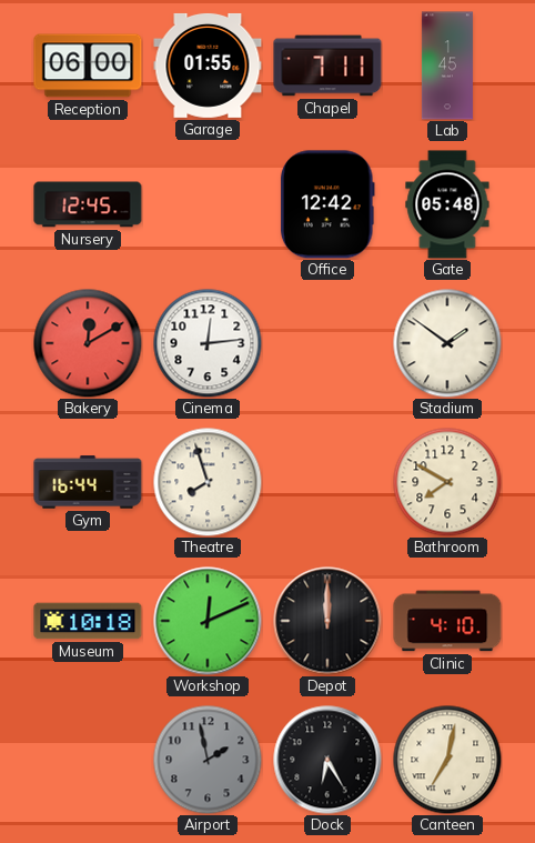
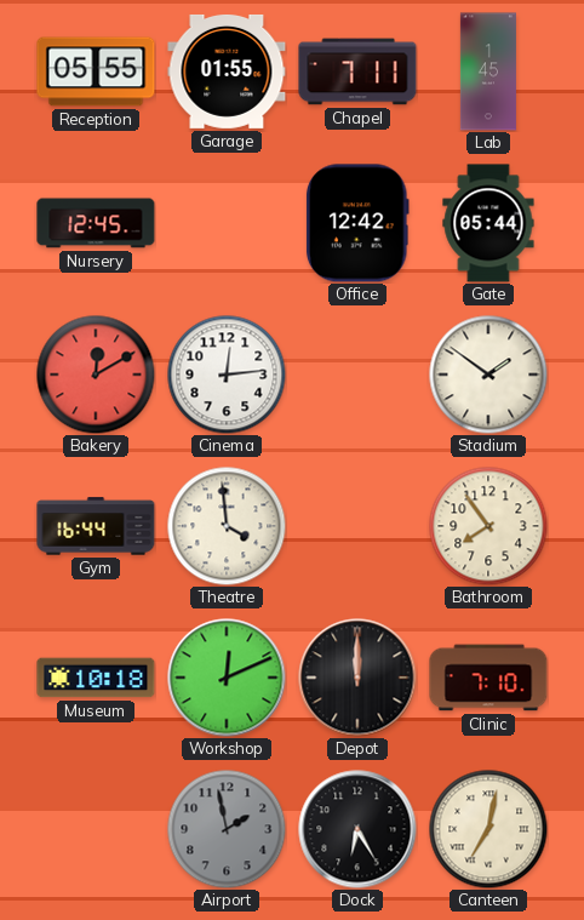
Reception: 06:00 -> 05:55
Gate: 05:48 -> 05:44
Theatre: 7:57 -> 3:59
Bathroom: 7:50 -> 7:54
Clinic: 4:10 -> 7:10
